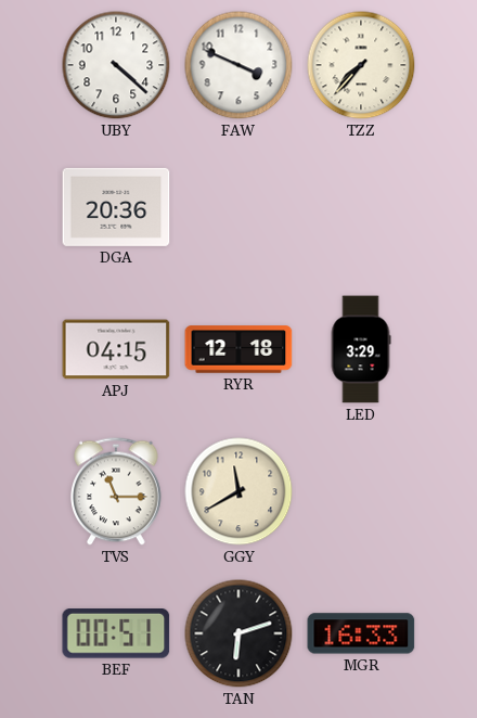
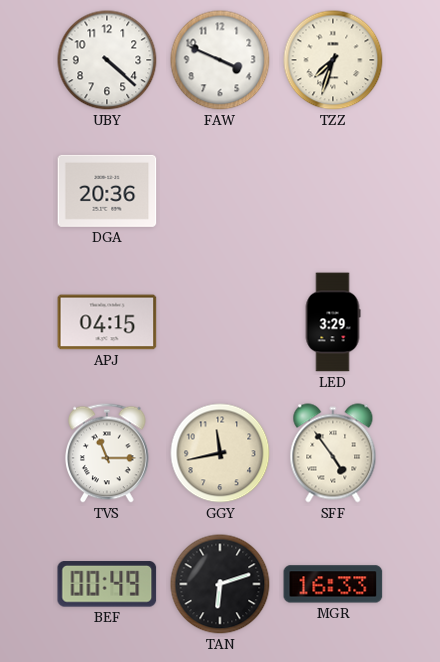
TZZ: 7:37 -> 7:33
RYR: 12:18 -> none
GGY: 11:40 -> 11:43
SFF: none -> 4:54
BEF: 00:51 -> 00:49
